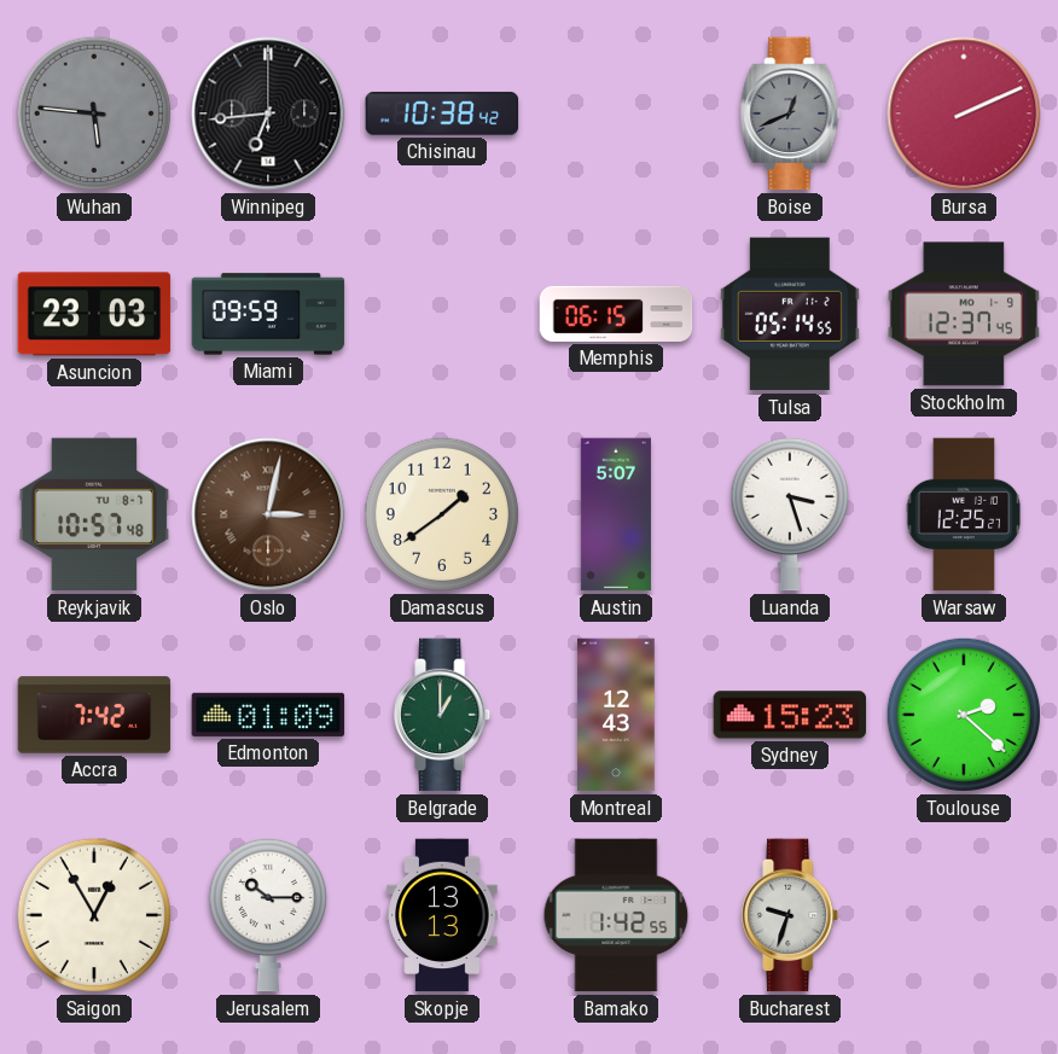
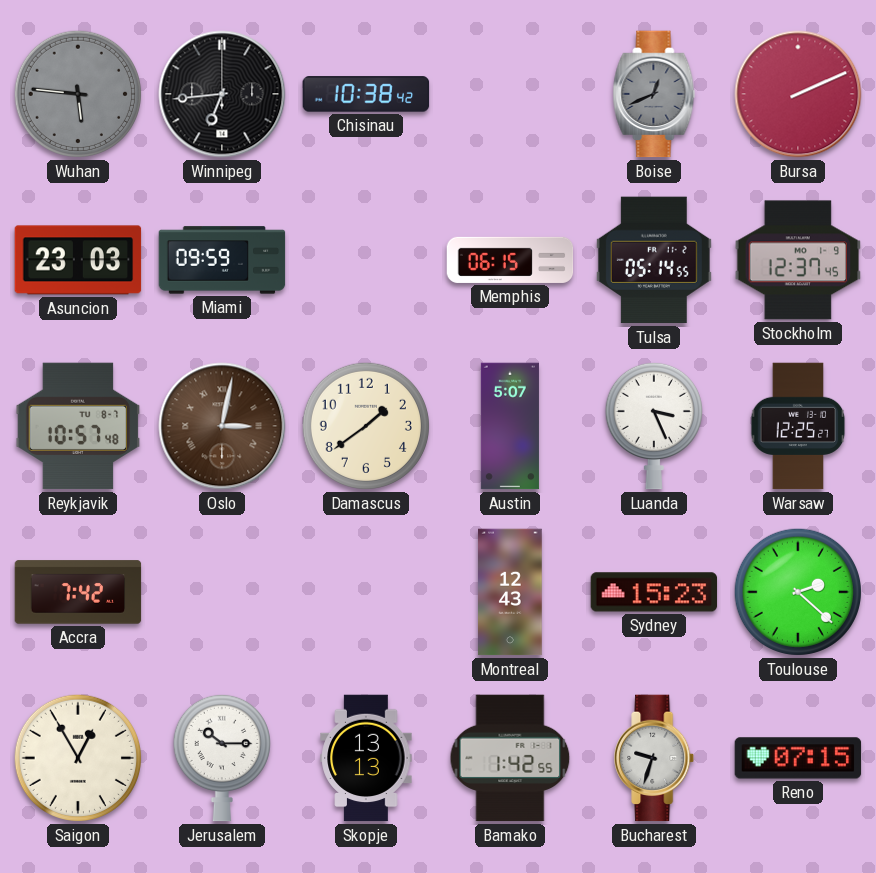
Luanda: 3:27 -> 3:26
Edmonton: 01:09 -> none
Belgrade: 1:00 -> none
Reno: none -> 07:15
